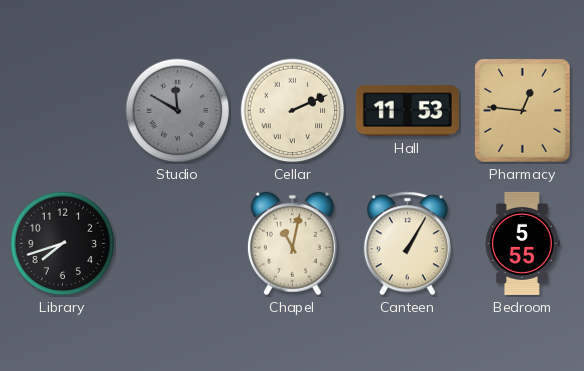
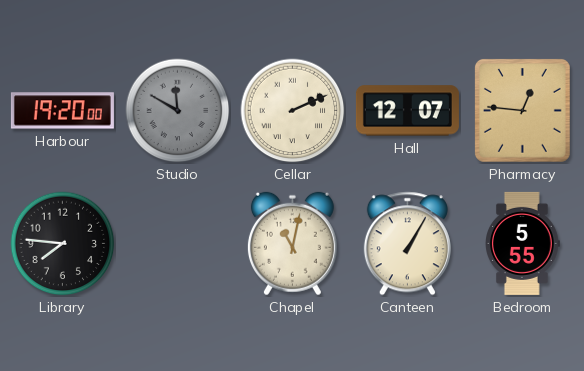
Harbour: none -> 19:20
Hall: 11:53 -> 12:07
Library: 7:42 -> 7:46
